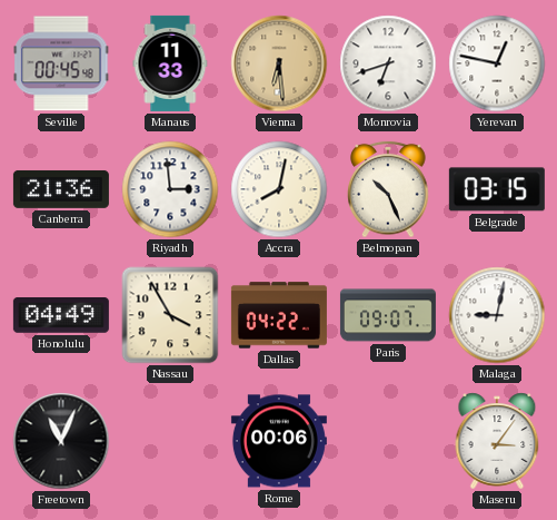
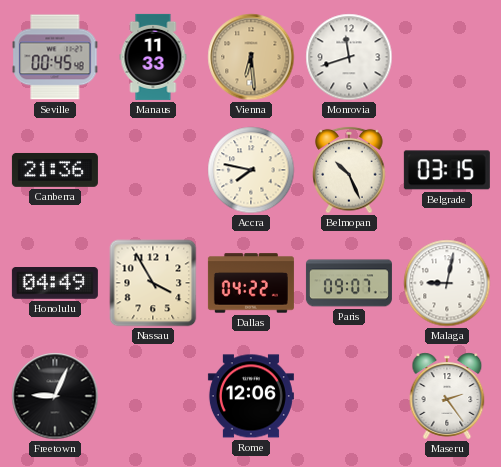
Monrovia: 6:42 -> 11:42
Yerevan: 12:47 -> none
Riyadh: 2:59 -> none
Accra: 8:02 -> 7:47
Freetown: 11:04 -> 9:04
Rome: 00:06 -> 12:06
Maseru: 3:06 -> 2:24
